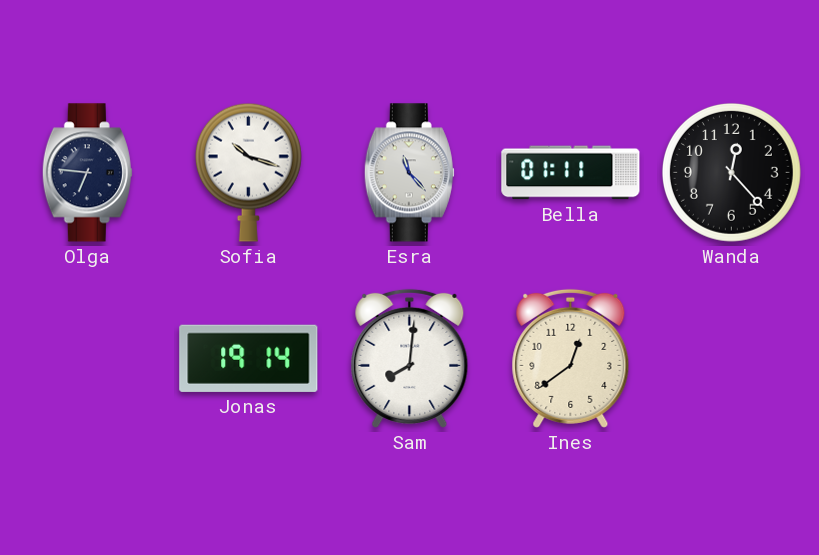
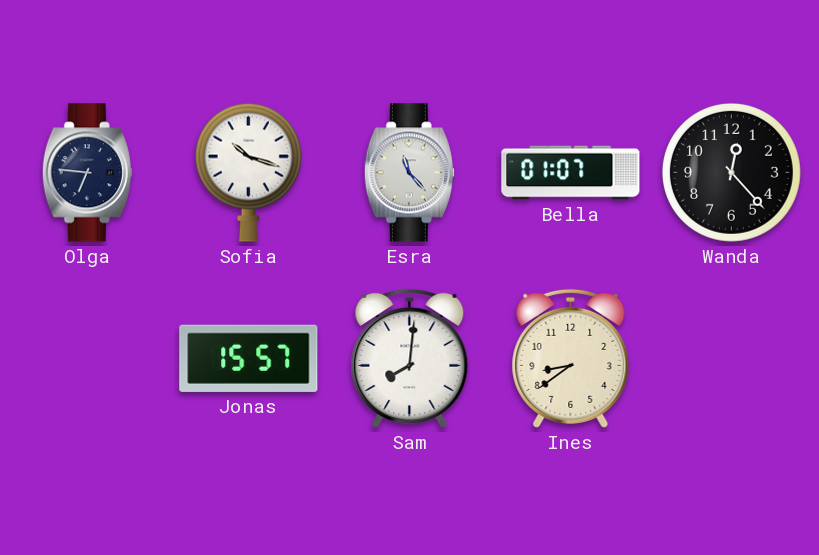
Bella: 01:11 -> 01:07
Jonas: 19:14 -> 15:57
Ines: 12:39 -> 8:39
